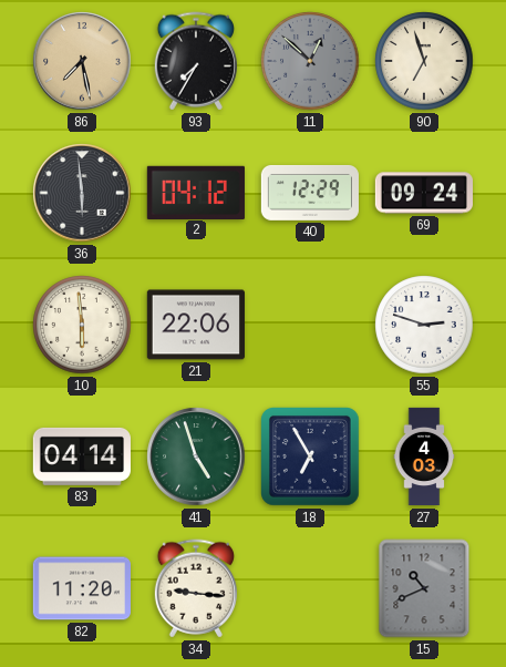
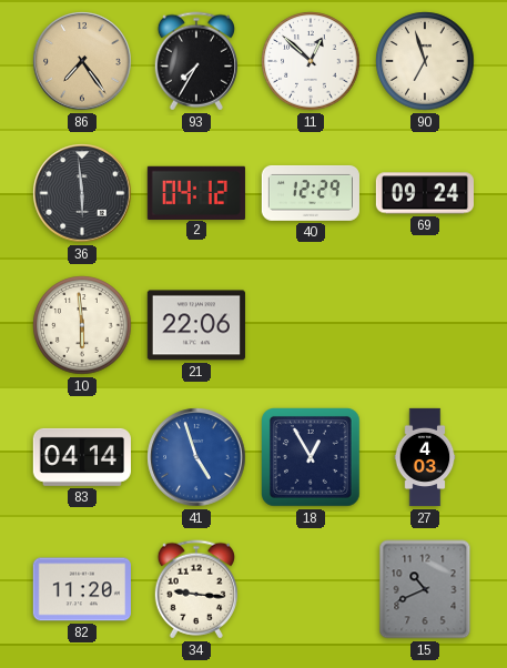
86: 7:28 -> 7:24
11 dial: grey -> white
55: 2:48 -> none
41 dial: green -> blue
18: 6:55 -> 12:55
